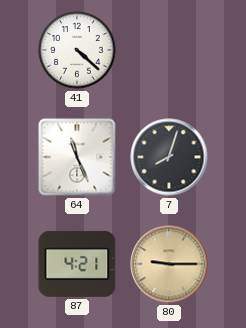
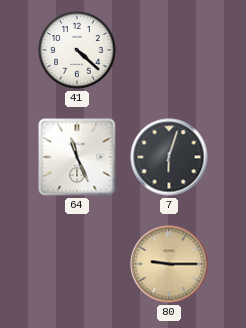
7: 8:03 -> 6:03
87: 4:21 -> none
